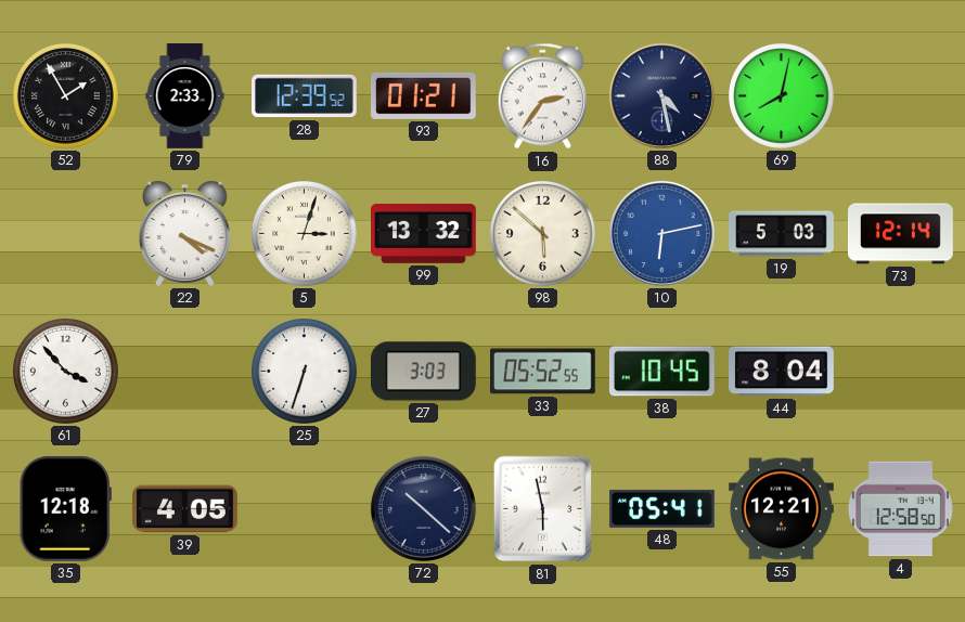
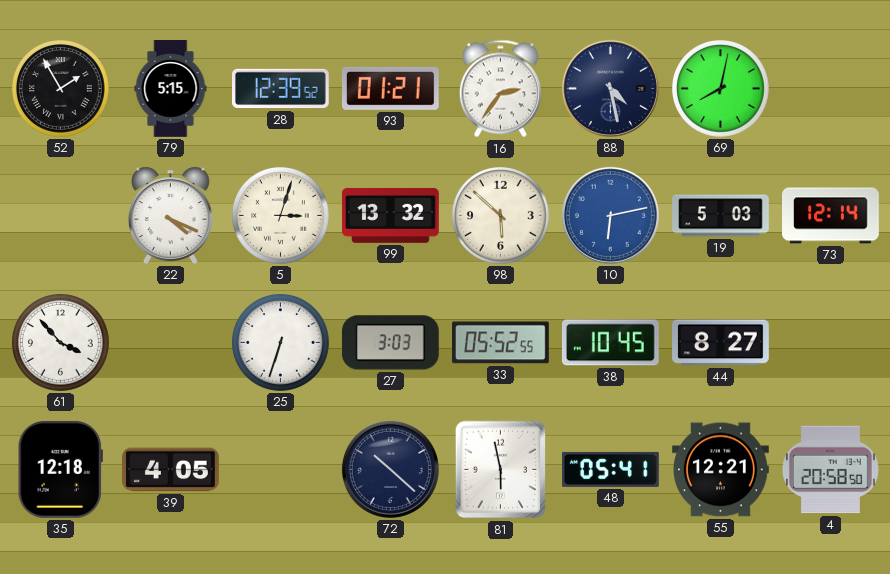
79: 2:33 -> 5:15
44: 8:04 -> 8:27
4: 12:58 -> 20:58
